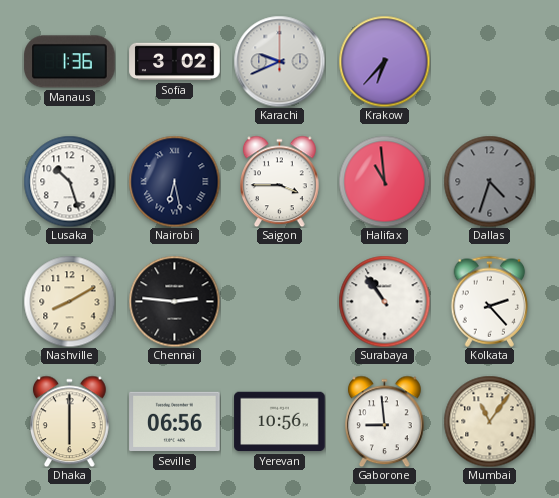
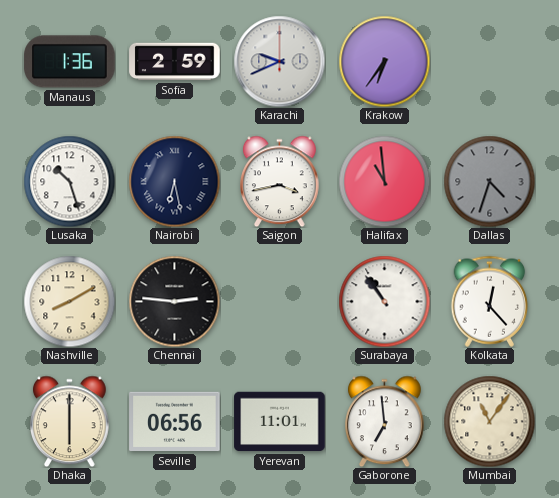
Sofia: 3:02 -> 2:59
Krakow: 6:37 -> 6:36
Saigon: 3:45 -> 3:43
Kolkata: 2:23 -> 12:23
Yerevan: 10:56 -> 11:01
Gaborone: 8:59 -> 6:59
